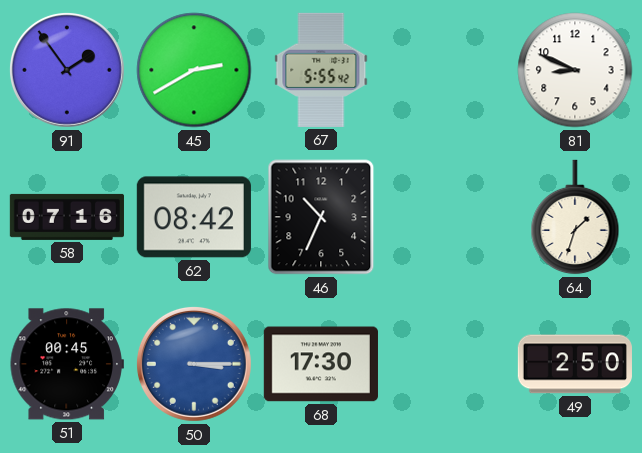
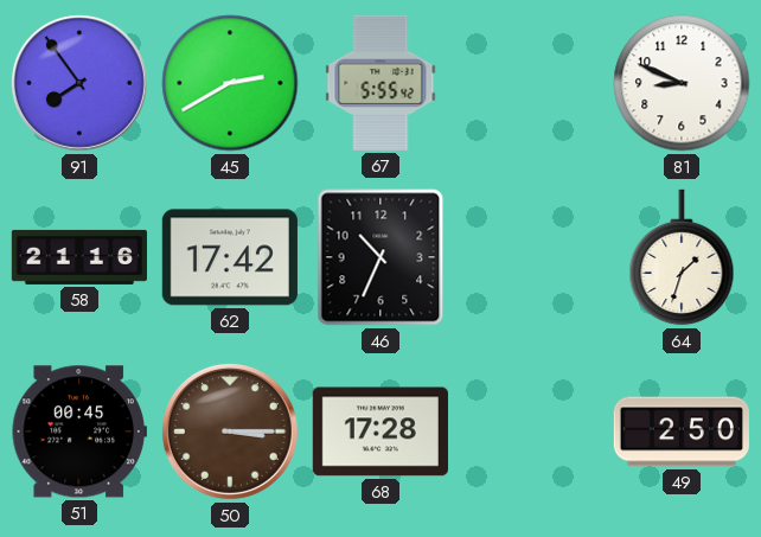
91: 1:54 -> 7:54
58: 07:16 -> 21:16
62: 08:42 -> 17:42
50 dial: blue -> brown
68: 17:30 -> 17:28
